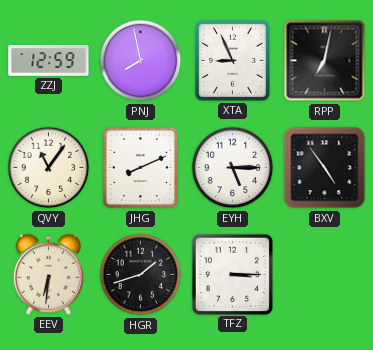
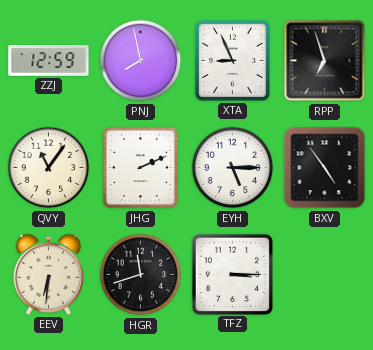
RPP: 7:02 -> 6:57
JHG: 8:11 -> 2:11
HGR: 1:42 -> 11:42
